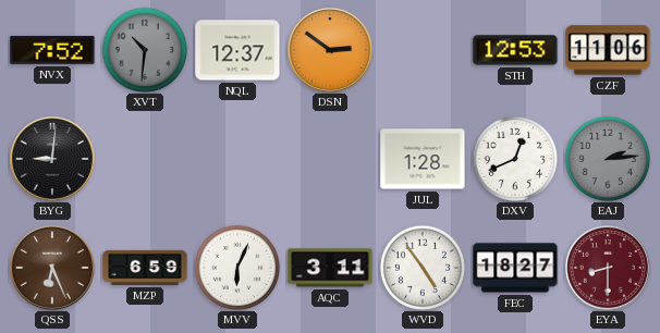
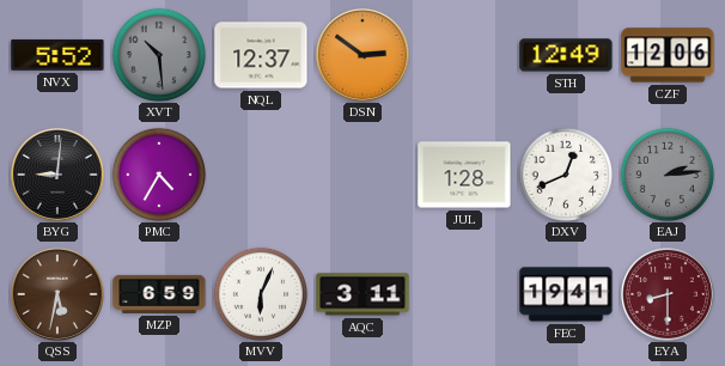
NVX: 7:52 -> 5:52
XVT: 10:31 -> 10:29
STH: 12:53 -> 12:49
CZF: 11:06 -> 12:06
PMC: none -> 4:35
QSS: 6:26 -> 5:32
WVD: 4:54 -> none
FEC: 18:27 -> 19:41
